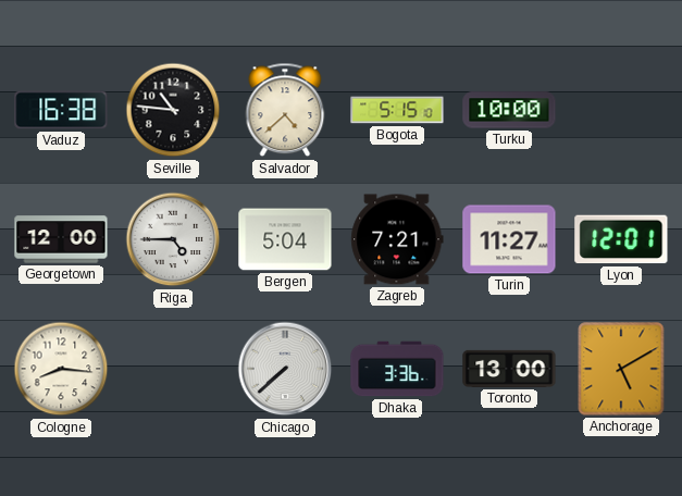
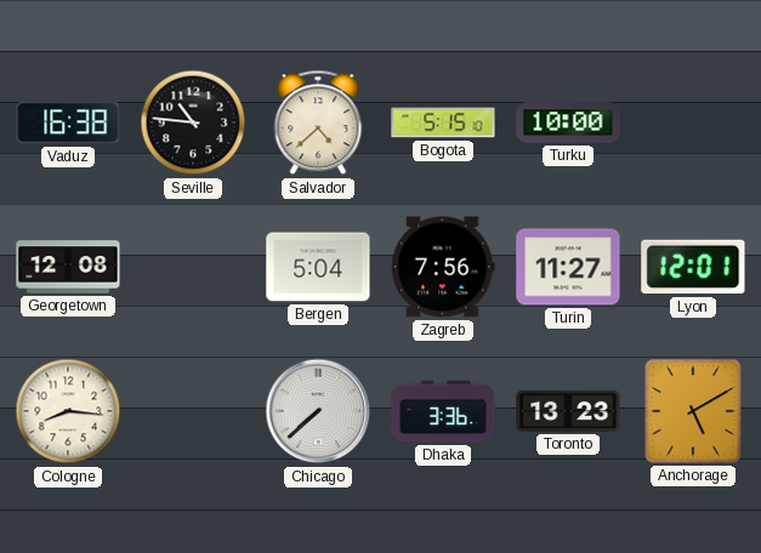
Georgetown: 12:00 -> 12:08
Riga: 4:45 -> none
Zagreb: 7:21 -> 7:56
Toronto: 13:00 -> 13:23
